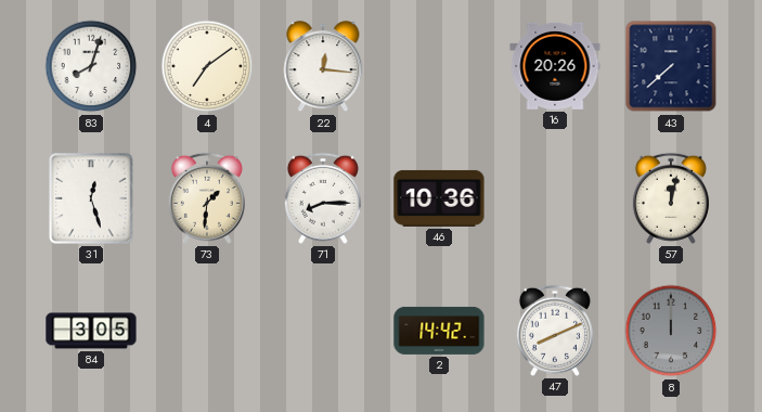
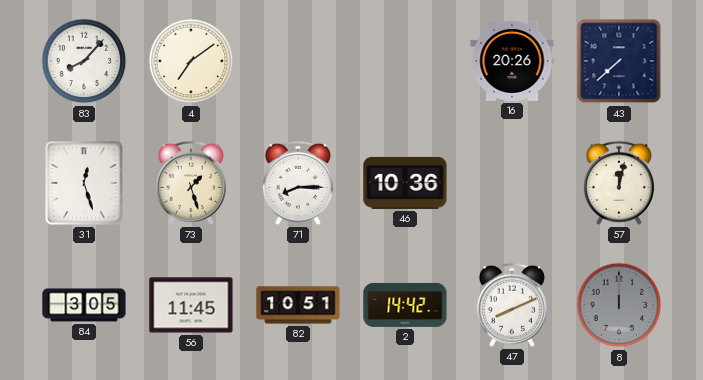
83: 8:03 -> 8:07
22: 12:16 -> none
73: 1:31 -> 1:27
56: none -> 11:45
82: none -> 10:51
